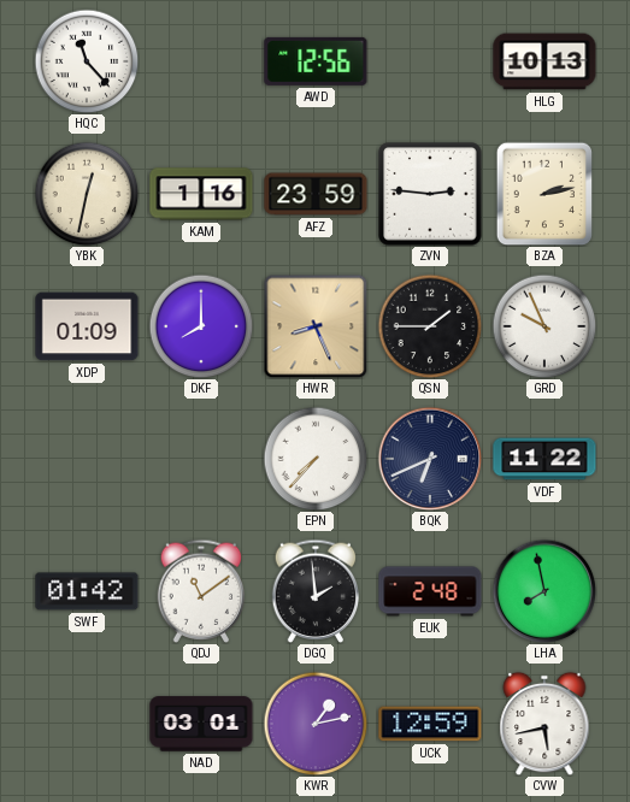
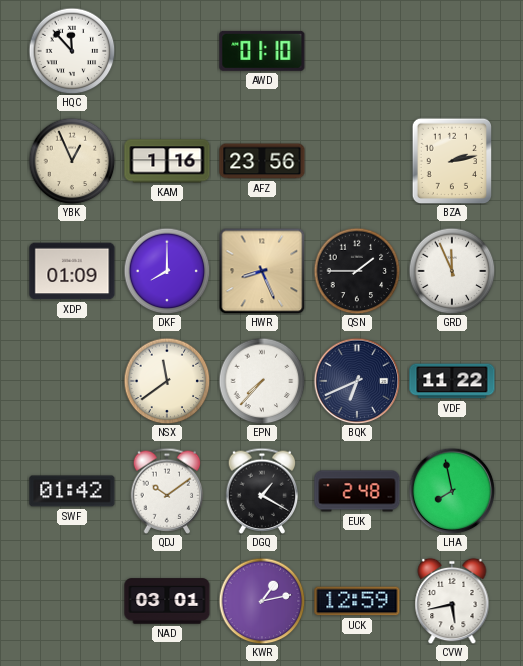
HQC: 11:23 -> 11:53
AWD: 12:56 -> 01:10
HLG: 10:13 -> none
YBK: 12:32 -> 12:56
AFZ: 23:59 -> 23:56
ZVN: 2:46 -> none
GRD: 9:56 -> 11:56
NSX: none -> 11:39
QDJ: 11:09 -> 10:09
DGQ: 1:59 -> 1:20
